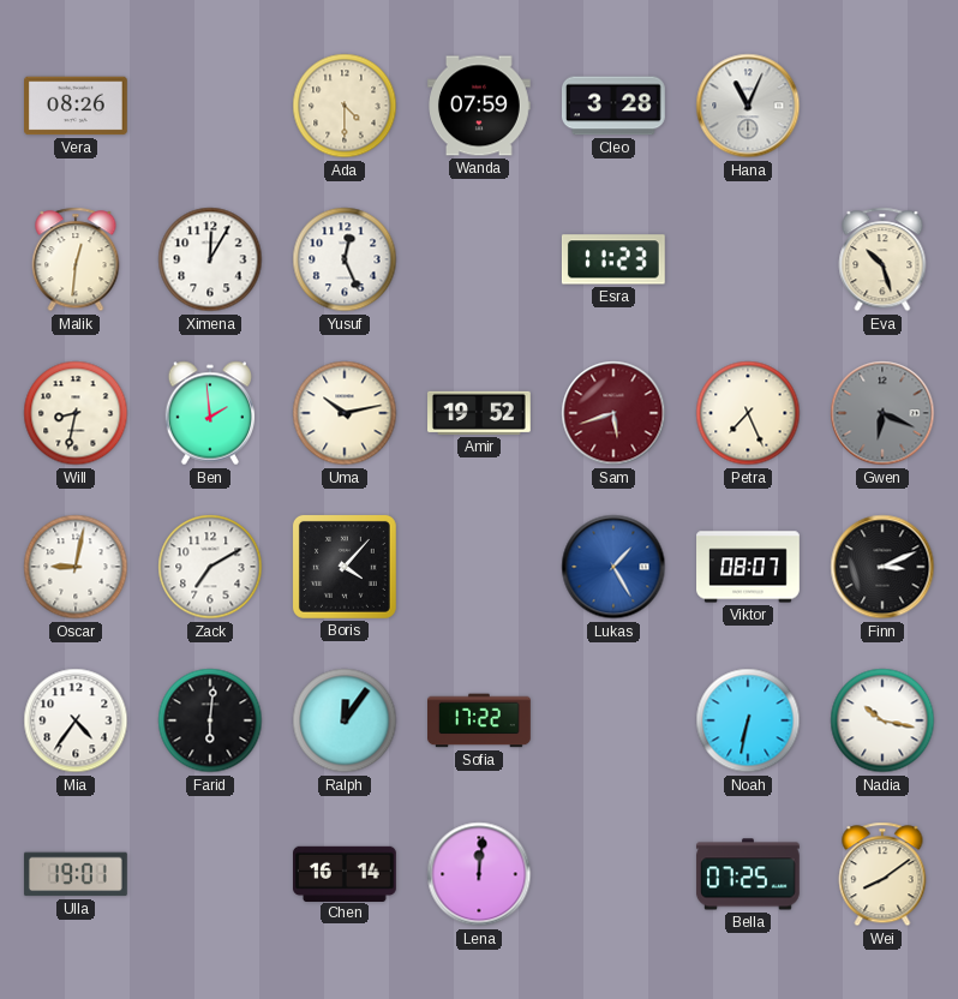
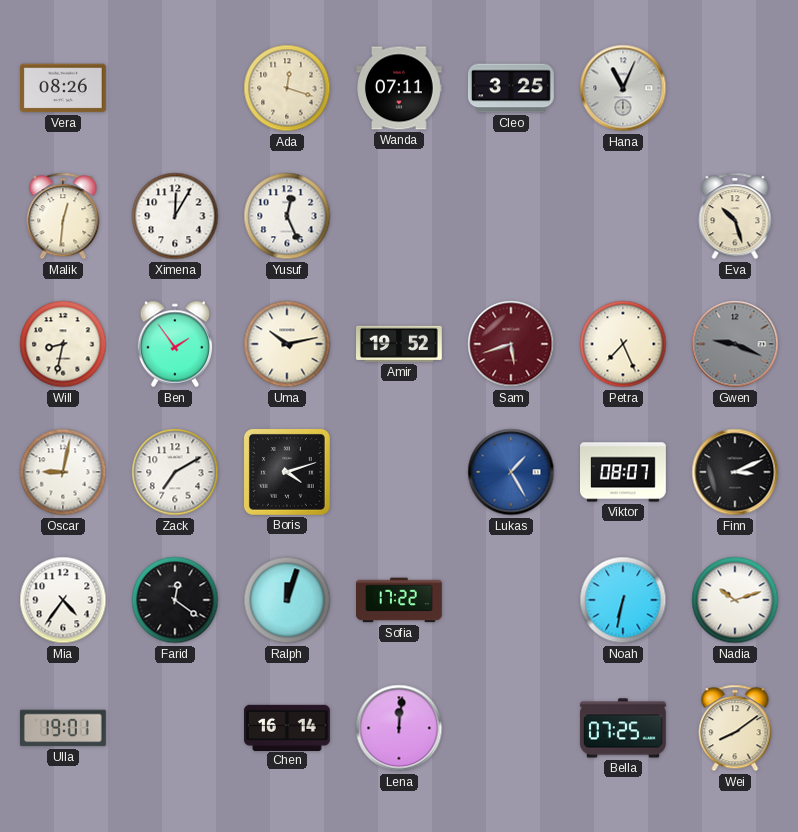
Ada: 4:30 -> 12:18
Wanda: 07:59 -> 07:11
Cleo: 3:28 -> 3:25
Esra: 11:23 -> none
Ben: 1:59 -> 1:54
Gwen: 6:19 -> 9:19
Boris: 4:07 -> 4:12
Farid: 6:01 -> 12:21
Ralph: 12:06 -> 12:03
Nadia: 10:17 -> 10:12
